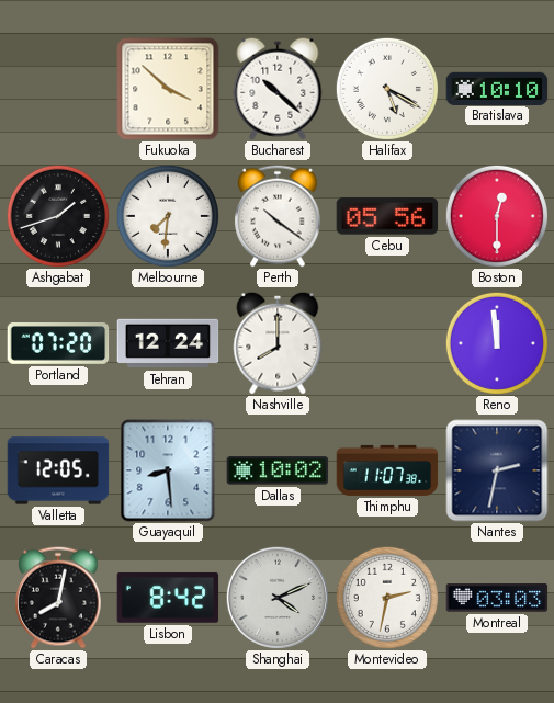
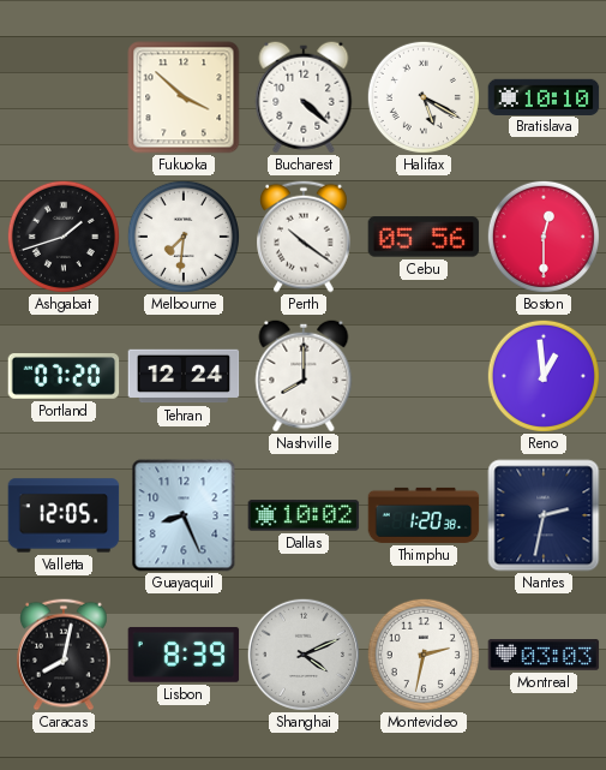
Bucharest: 10:22 -> 4:22
Reno: 11:59 -> 12:59
Guayaquil: 8:29 -> 8:26
Thimphu: 11:07 -> 1:20
Lisbon: 8:42 -> 8:39
